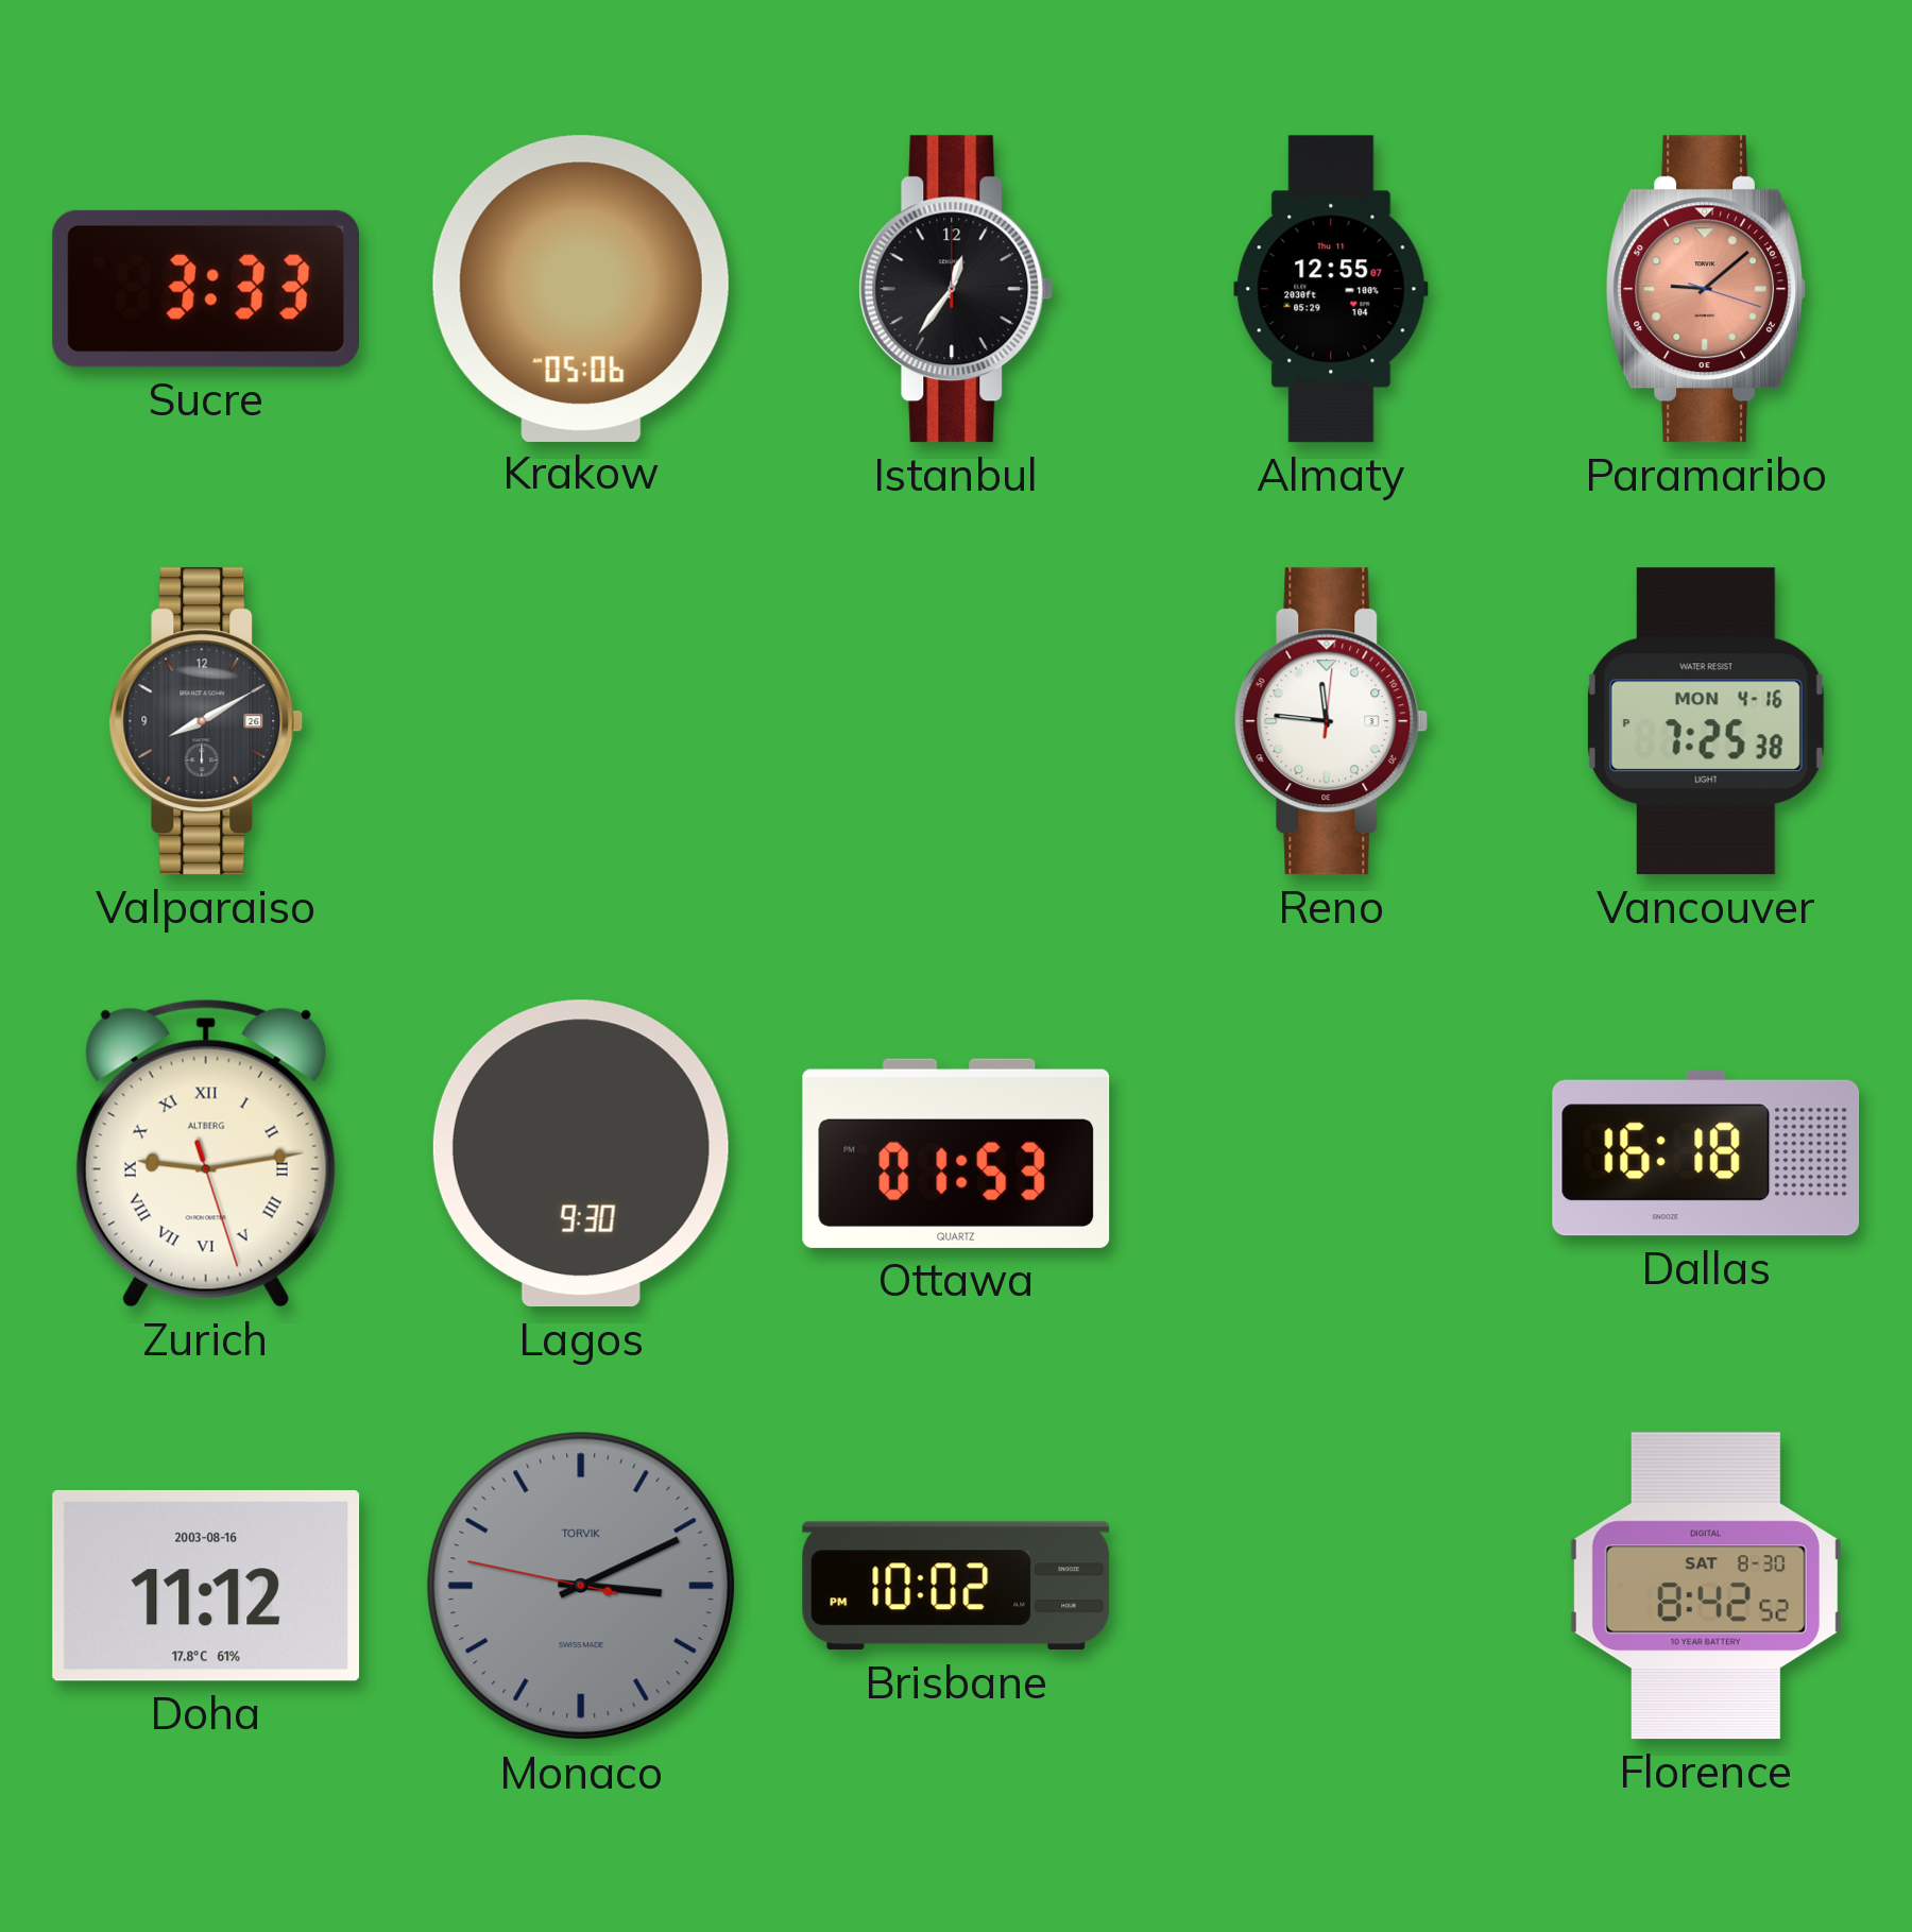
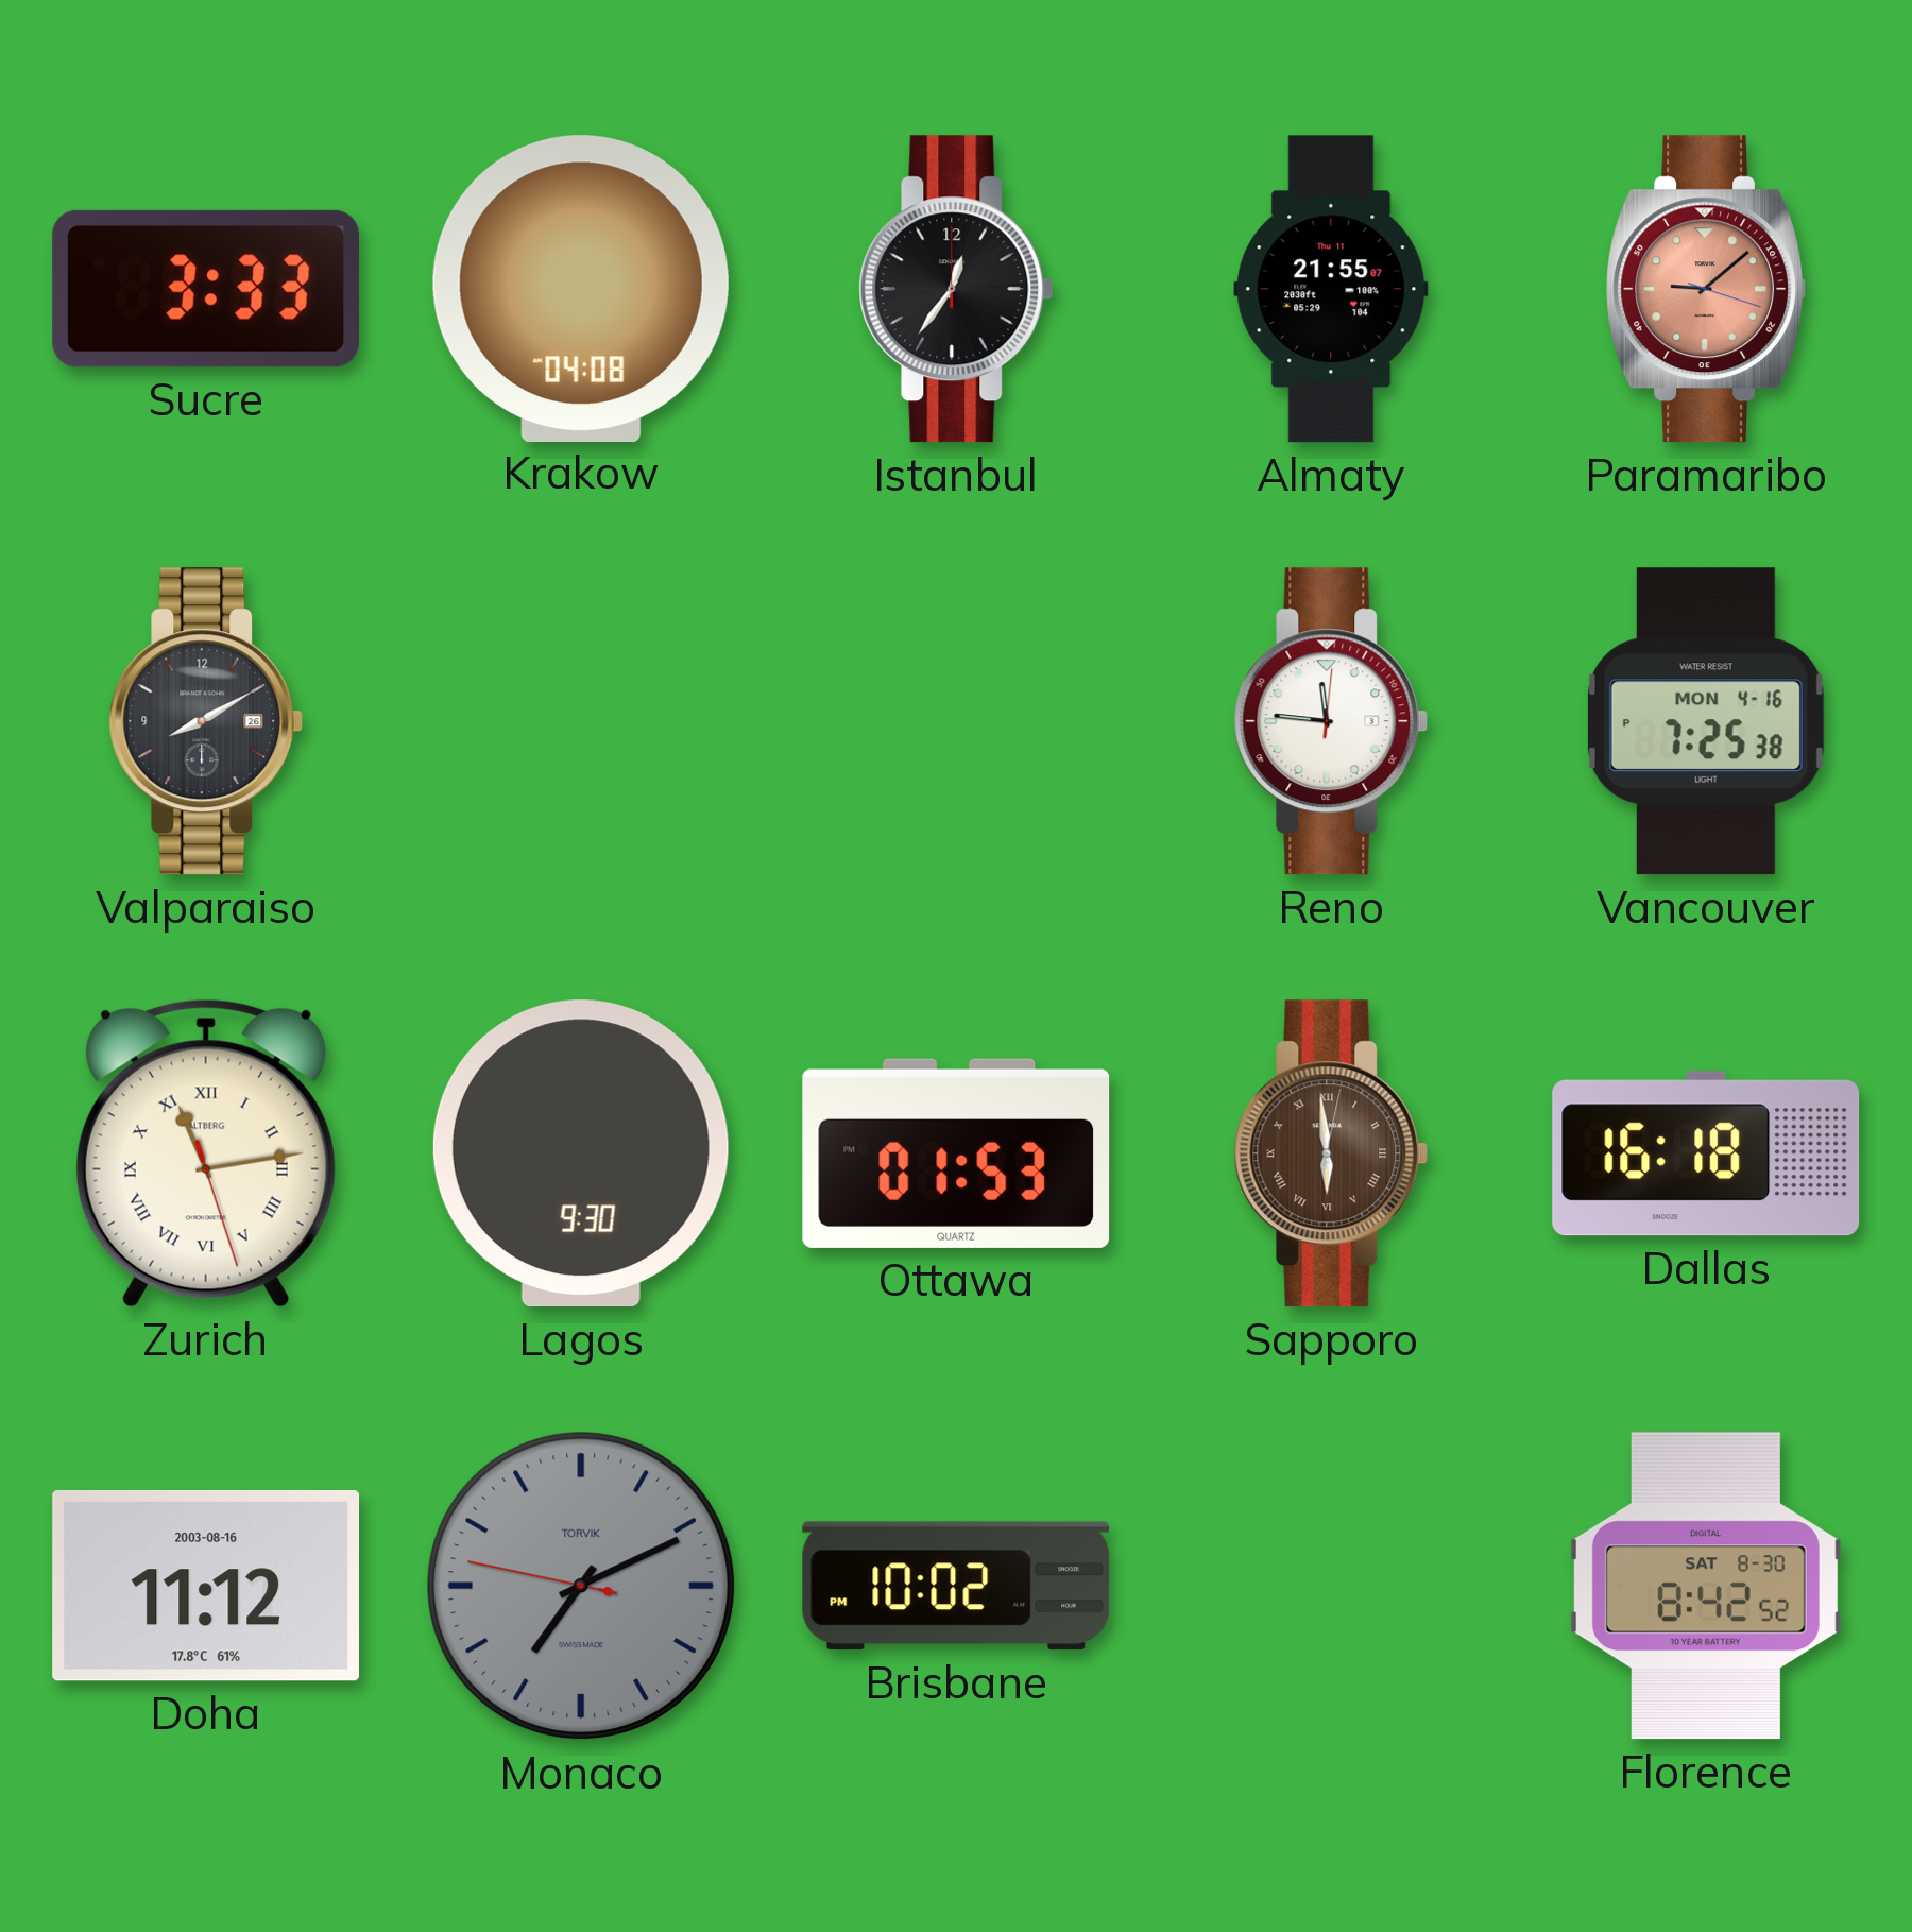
Krakow: 05:06 -> 04:08
Almaty: 12:55 -> 21:55
Zurich: 9:13 -> 11:13
Sapporo: none -> 5:59
Monaco: 3:10 -> 7:10
